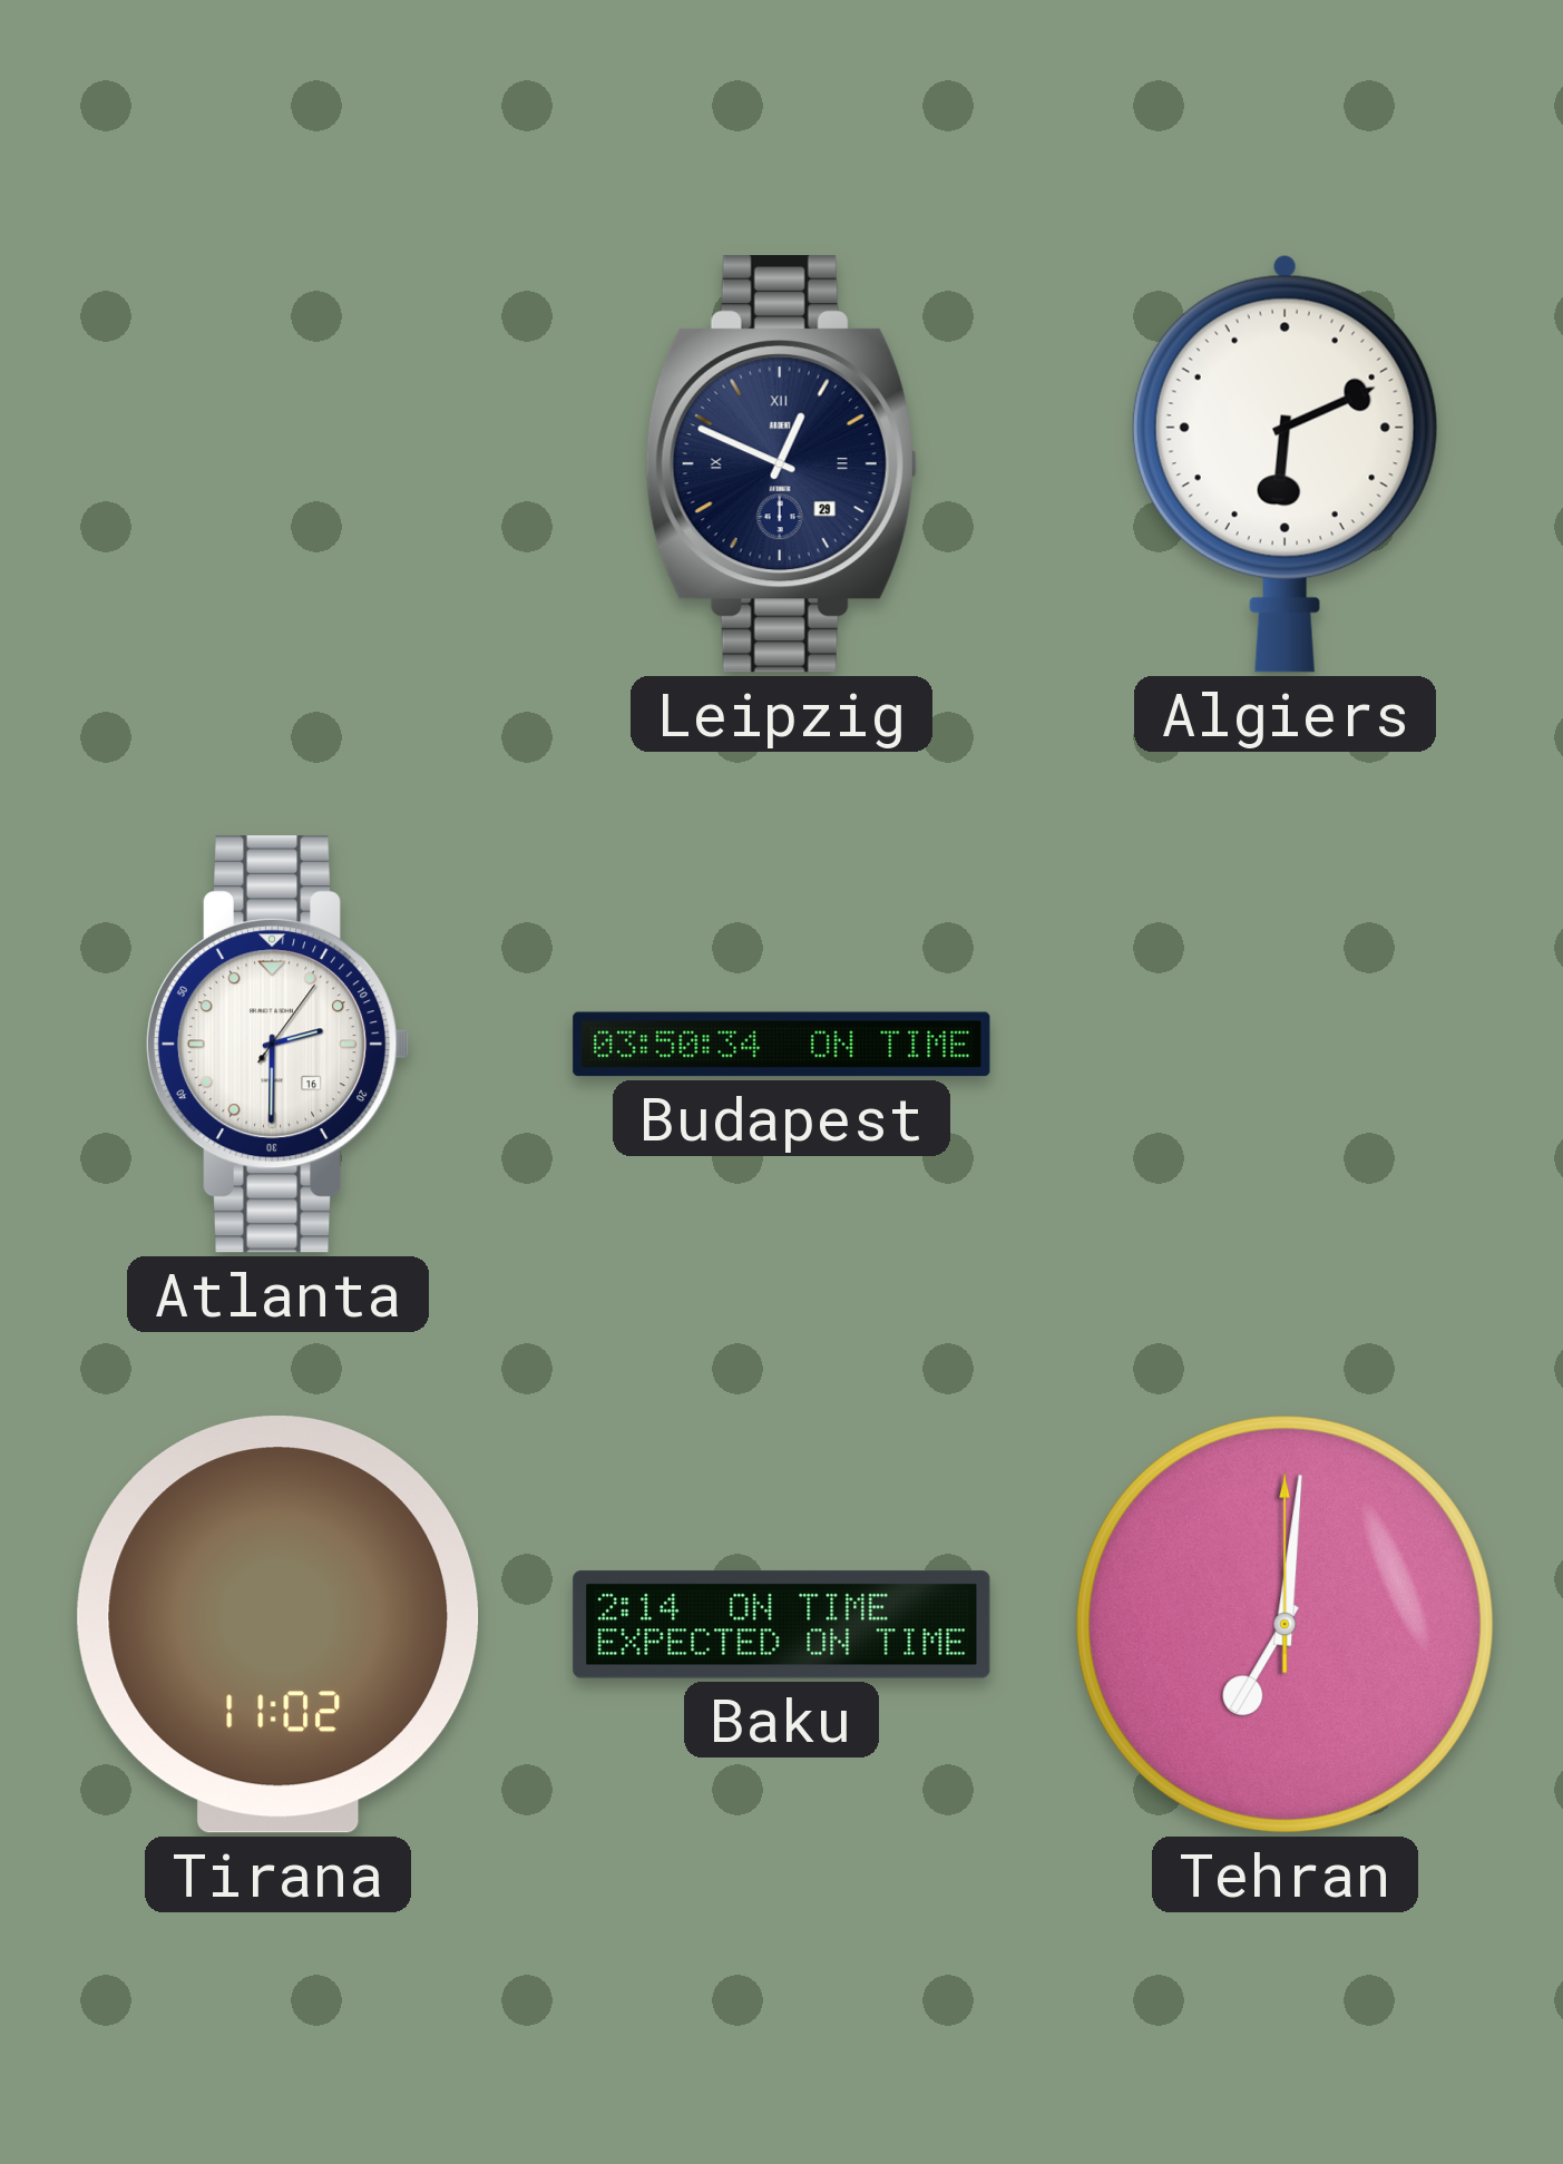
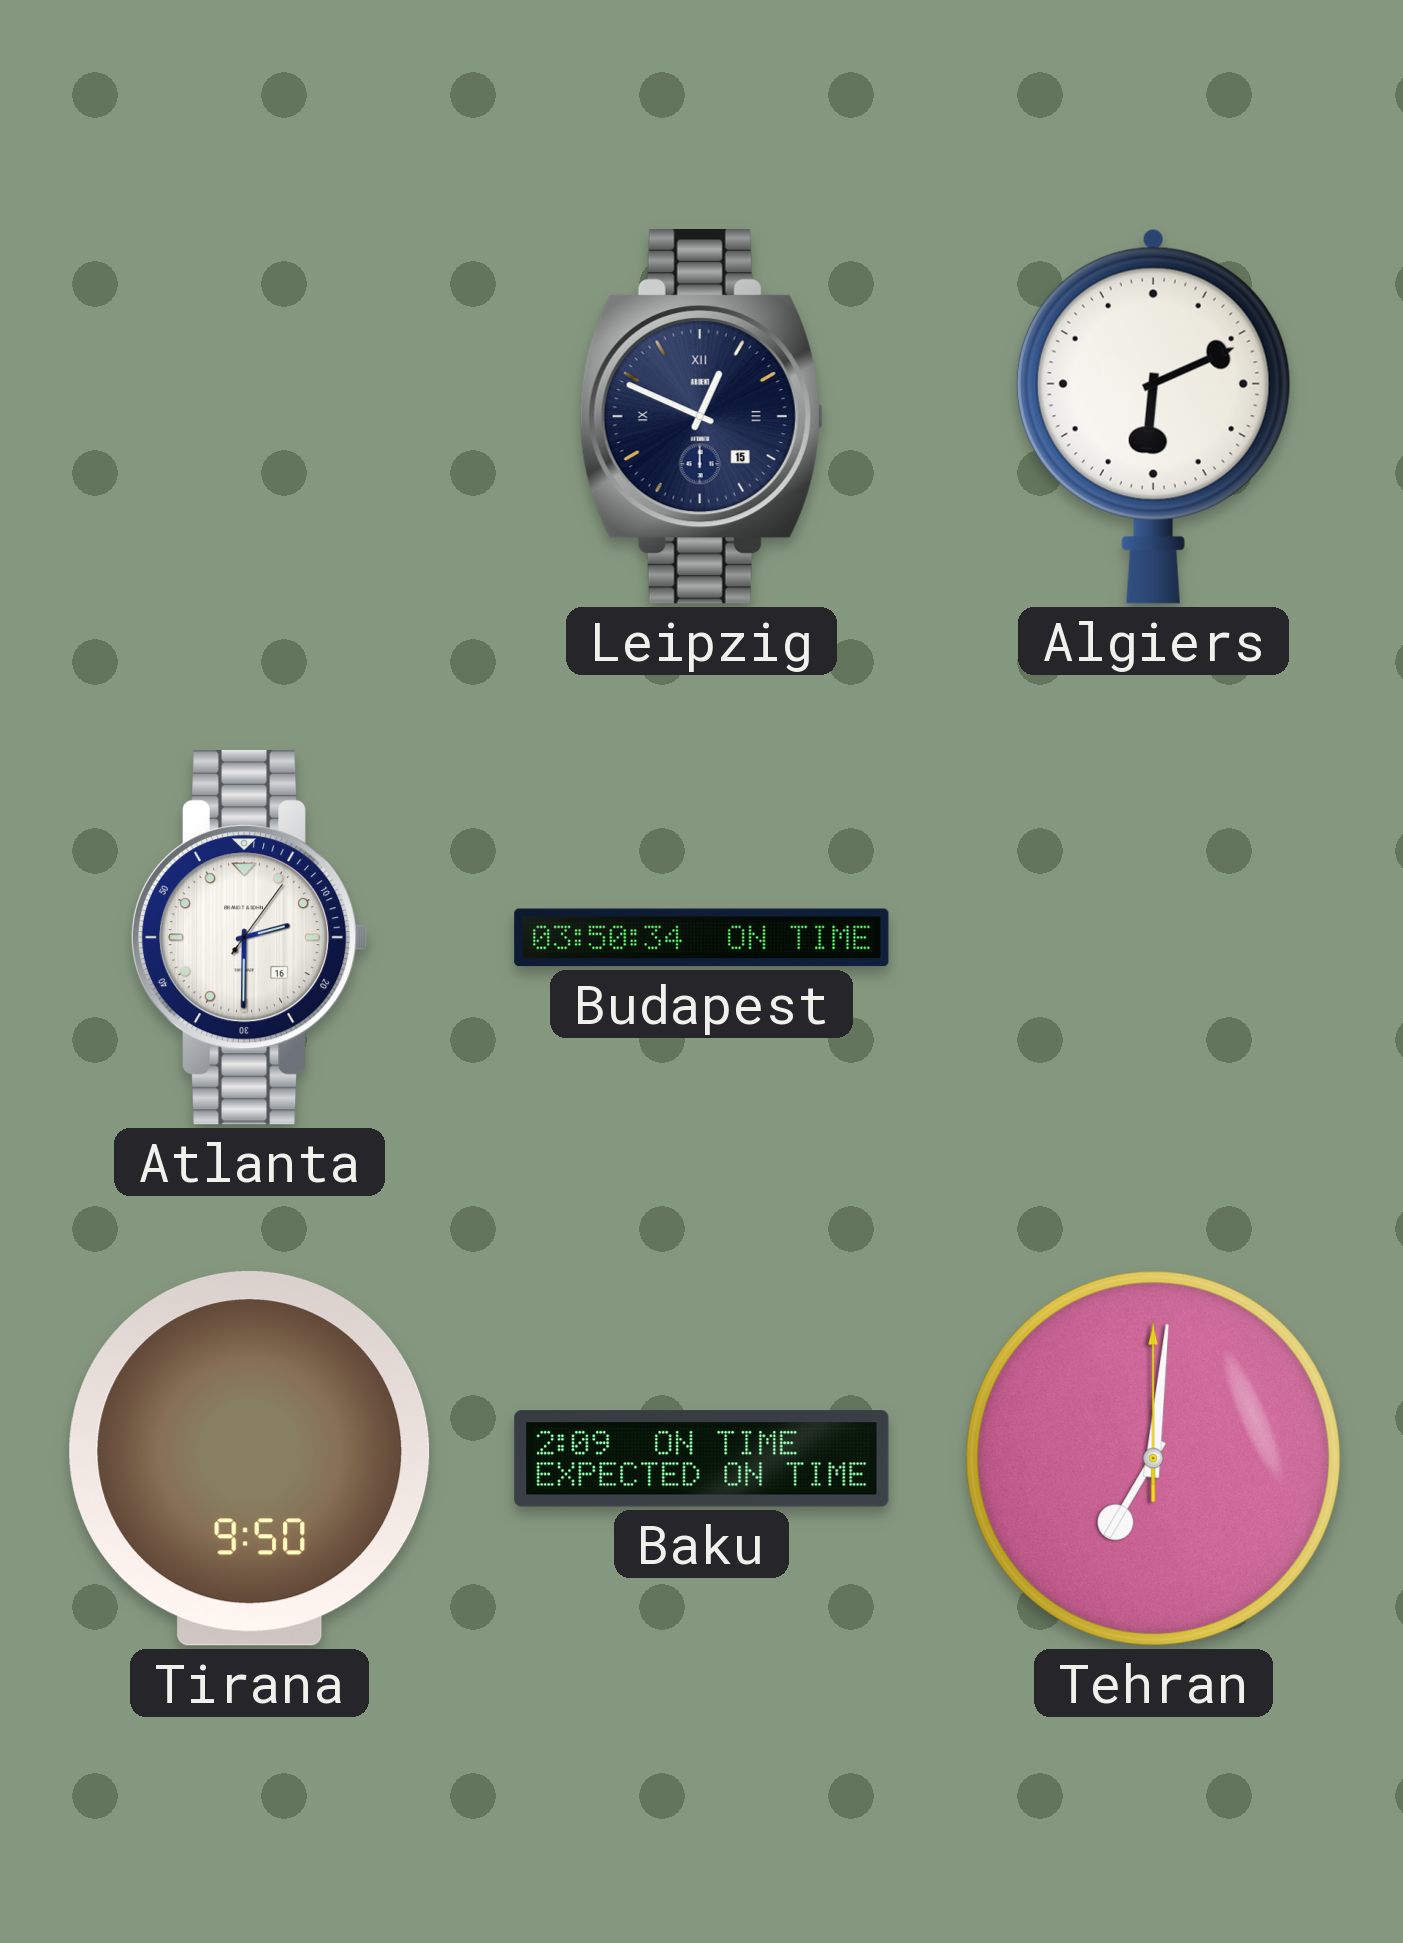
Leipzig date: 29 -> 15
Tirana: 11:02 -> 9:50
Baku: 2:14 -> 2:09
